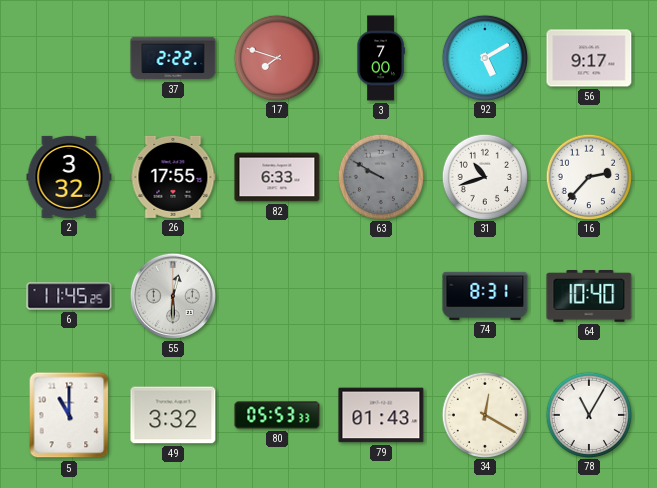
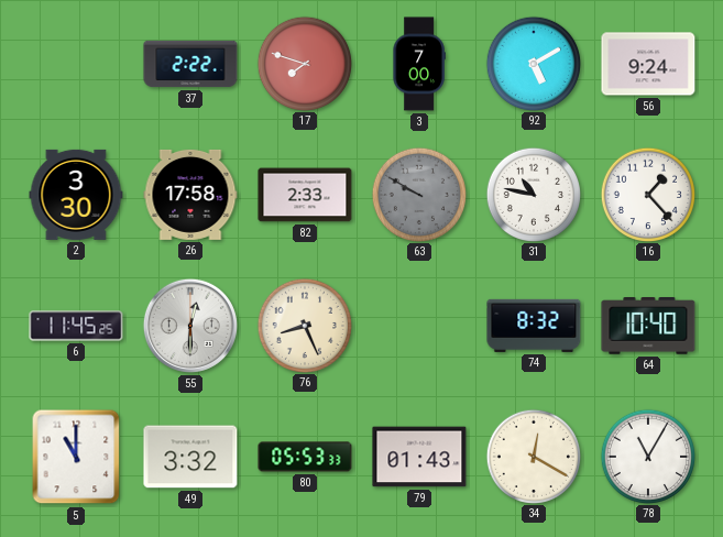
56: 9:17 -> 9:24
2: 3:32 -> 3:30
26: 17:55 -> 17:58
82: 6:33 -> 2:33
31: 10:42 -> 10:47
16: 2:37 -> 1:23
76: none -> 8:26
74: 8:31 -> 8:32
